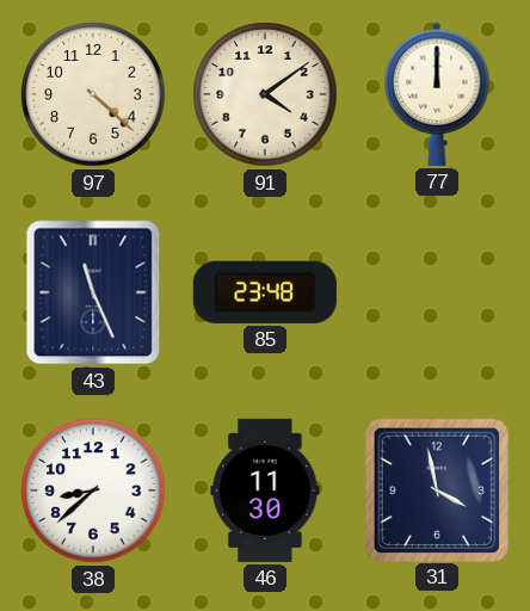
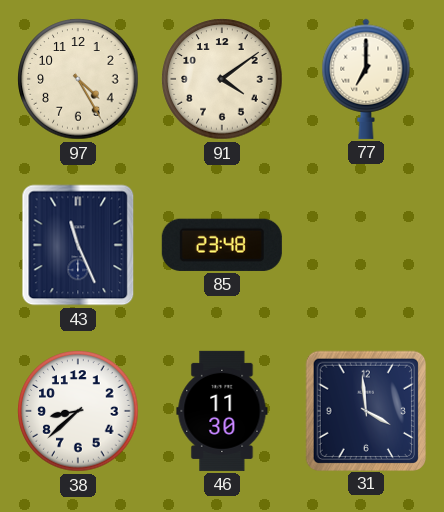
97: 4:22 -> 4:25
77: 12:00 -> 7:00
31: 3:58 -> 3:59
